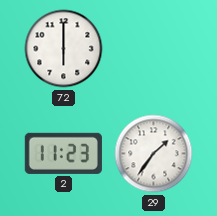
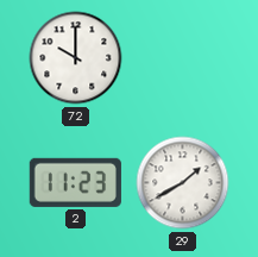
72: 6:00 -> 10:00
29: 1:36 -> 1:40
